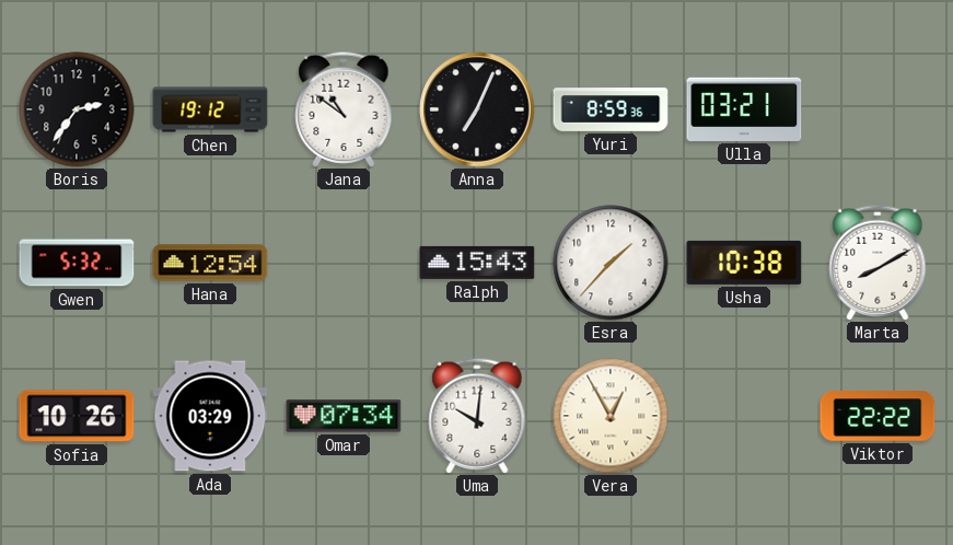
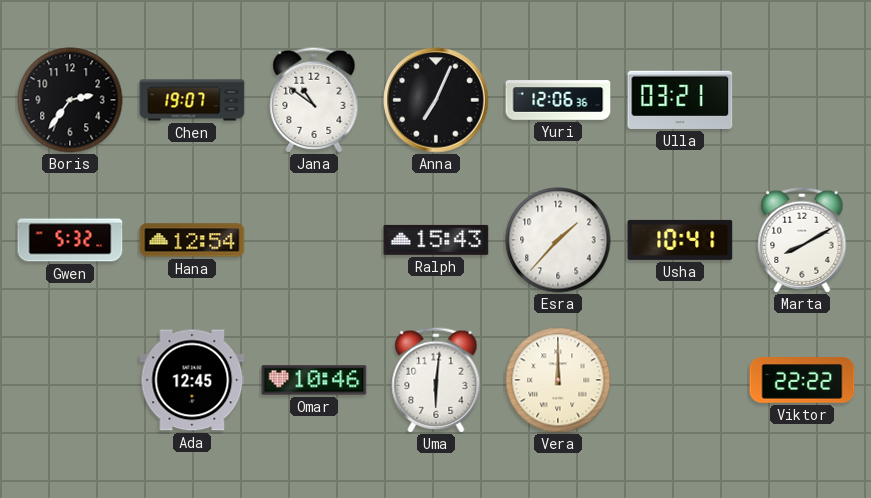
Chen: 19:12 -> 19:07
Yuri: 8:59 -> 12:06
Usha: 10:38 -> 10:41
Sofia: 10:26 -> none
Ada: 03:29 -> 12:45
Omar: 07:34 -> 10:46
Uma: 10:01 -> 6:01
Vera: 12:55 -> 12:00
